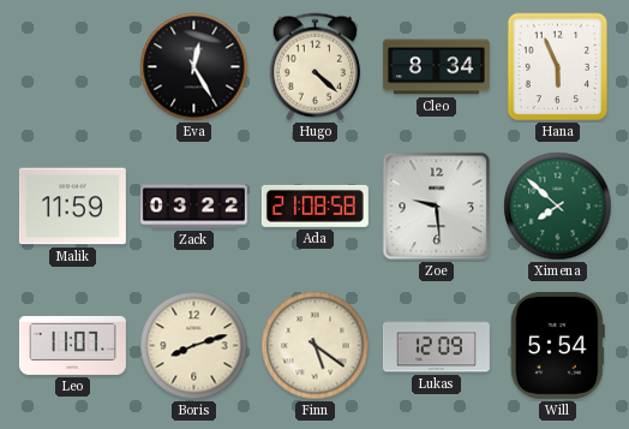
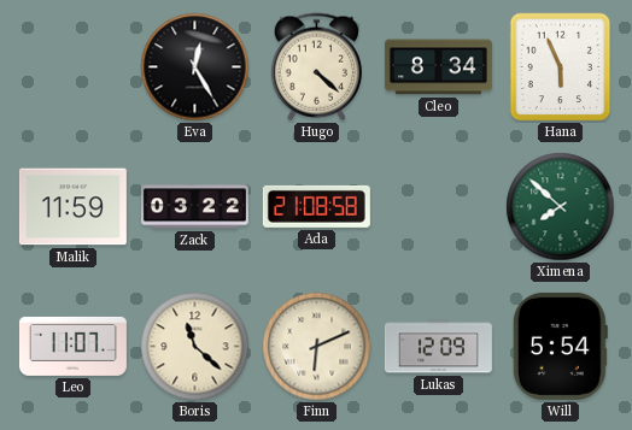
Zoe: 9:29 -> none
Boris: 8:12 -> 11:22
Finn: 5:21 -> 6:11
